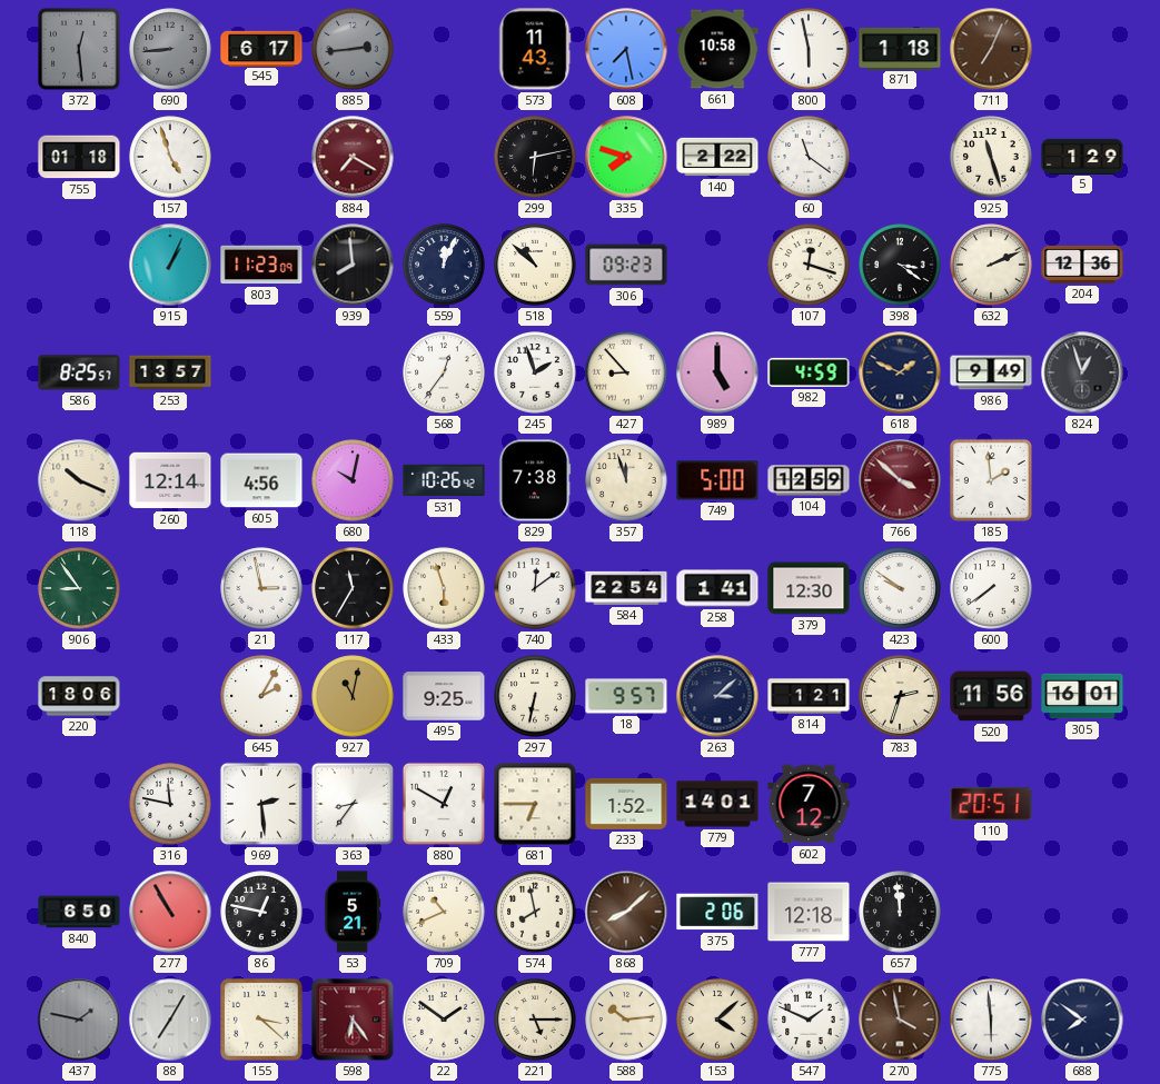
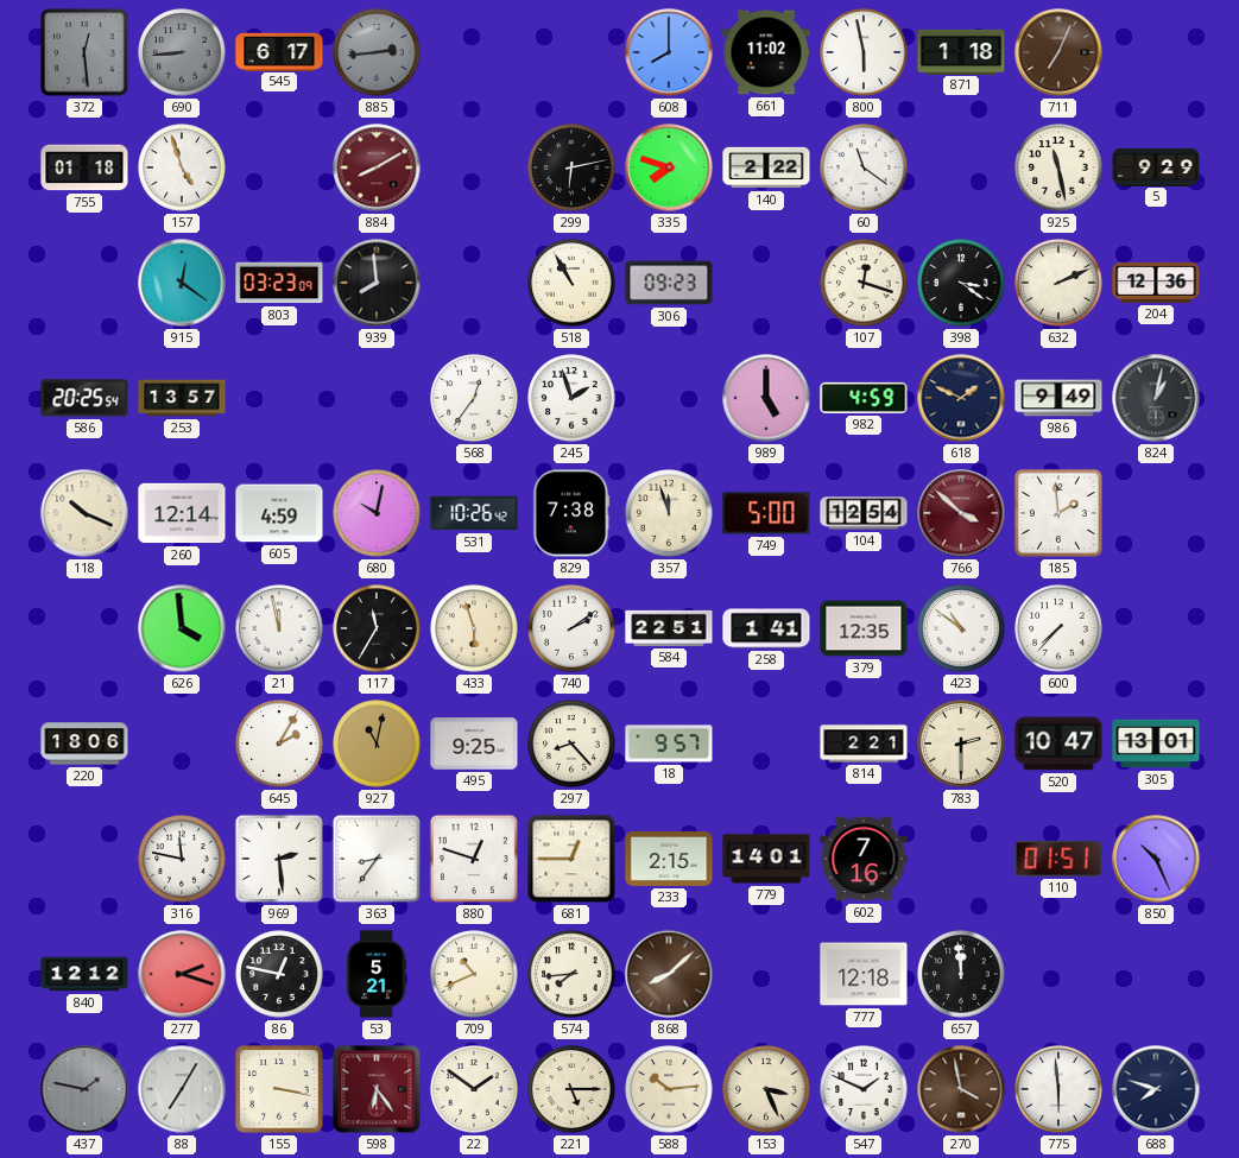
573: 11:43 -> none
608: 7:28 -> 8:00
661: 10:58 -> 11:02
884: 7:20 -> 8:10
925: 11:27 -> 11:28
5: 1:29 -> 9:29
915: 1:04 -> 12:21
803: 11:23 -> 03:23
559: 12:04 -> none
518: 10:52 -> 10:55
586: 8:25 -> 20:25
427: 8:53 -> none
824: 12:57 -> 1:02
605: 4:56 -> 4:59
104: 12:59 -> 12:54
906: 8:54 -> none
626: none -> 3:59
21: 2:58 -> 11:58
740: 12:09 -> 2:09
584: 22:54 -> 22:51
379: 12:30 -> 12:35
423: 9:51 -> 10:51
600: 7:39 -> 7:37
297: 6:32 -> 8:23
263: 3:08 -> none
814: 1:21 -> 2:21
783: 2:33 -> 2:30
520: 11:56 -> 10:47
305: 16:01 -> 13:01
880: 12:50 -> 12:48
681: 6:45 -> 12:45
233: 1:52 -> 2:15
602: 7:12 -> 7:16
110: 20:51 -> 01:51
850: none -> 10:26
840: 6:50 -> 12:12
277: 10:55 -> 2:18
574: 7:58 -> 7:44
375: 2:06 -> none
155: 3:22 -> 3:17
153: 4:08 -> 3:26
688: 7:51 -> 7:48
